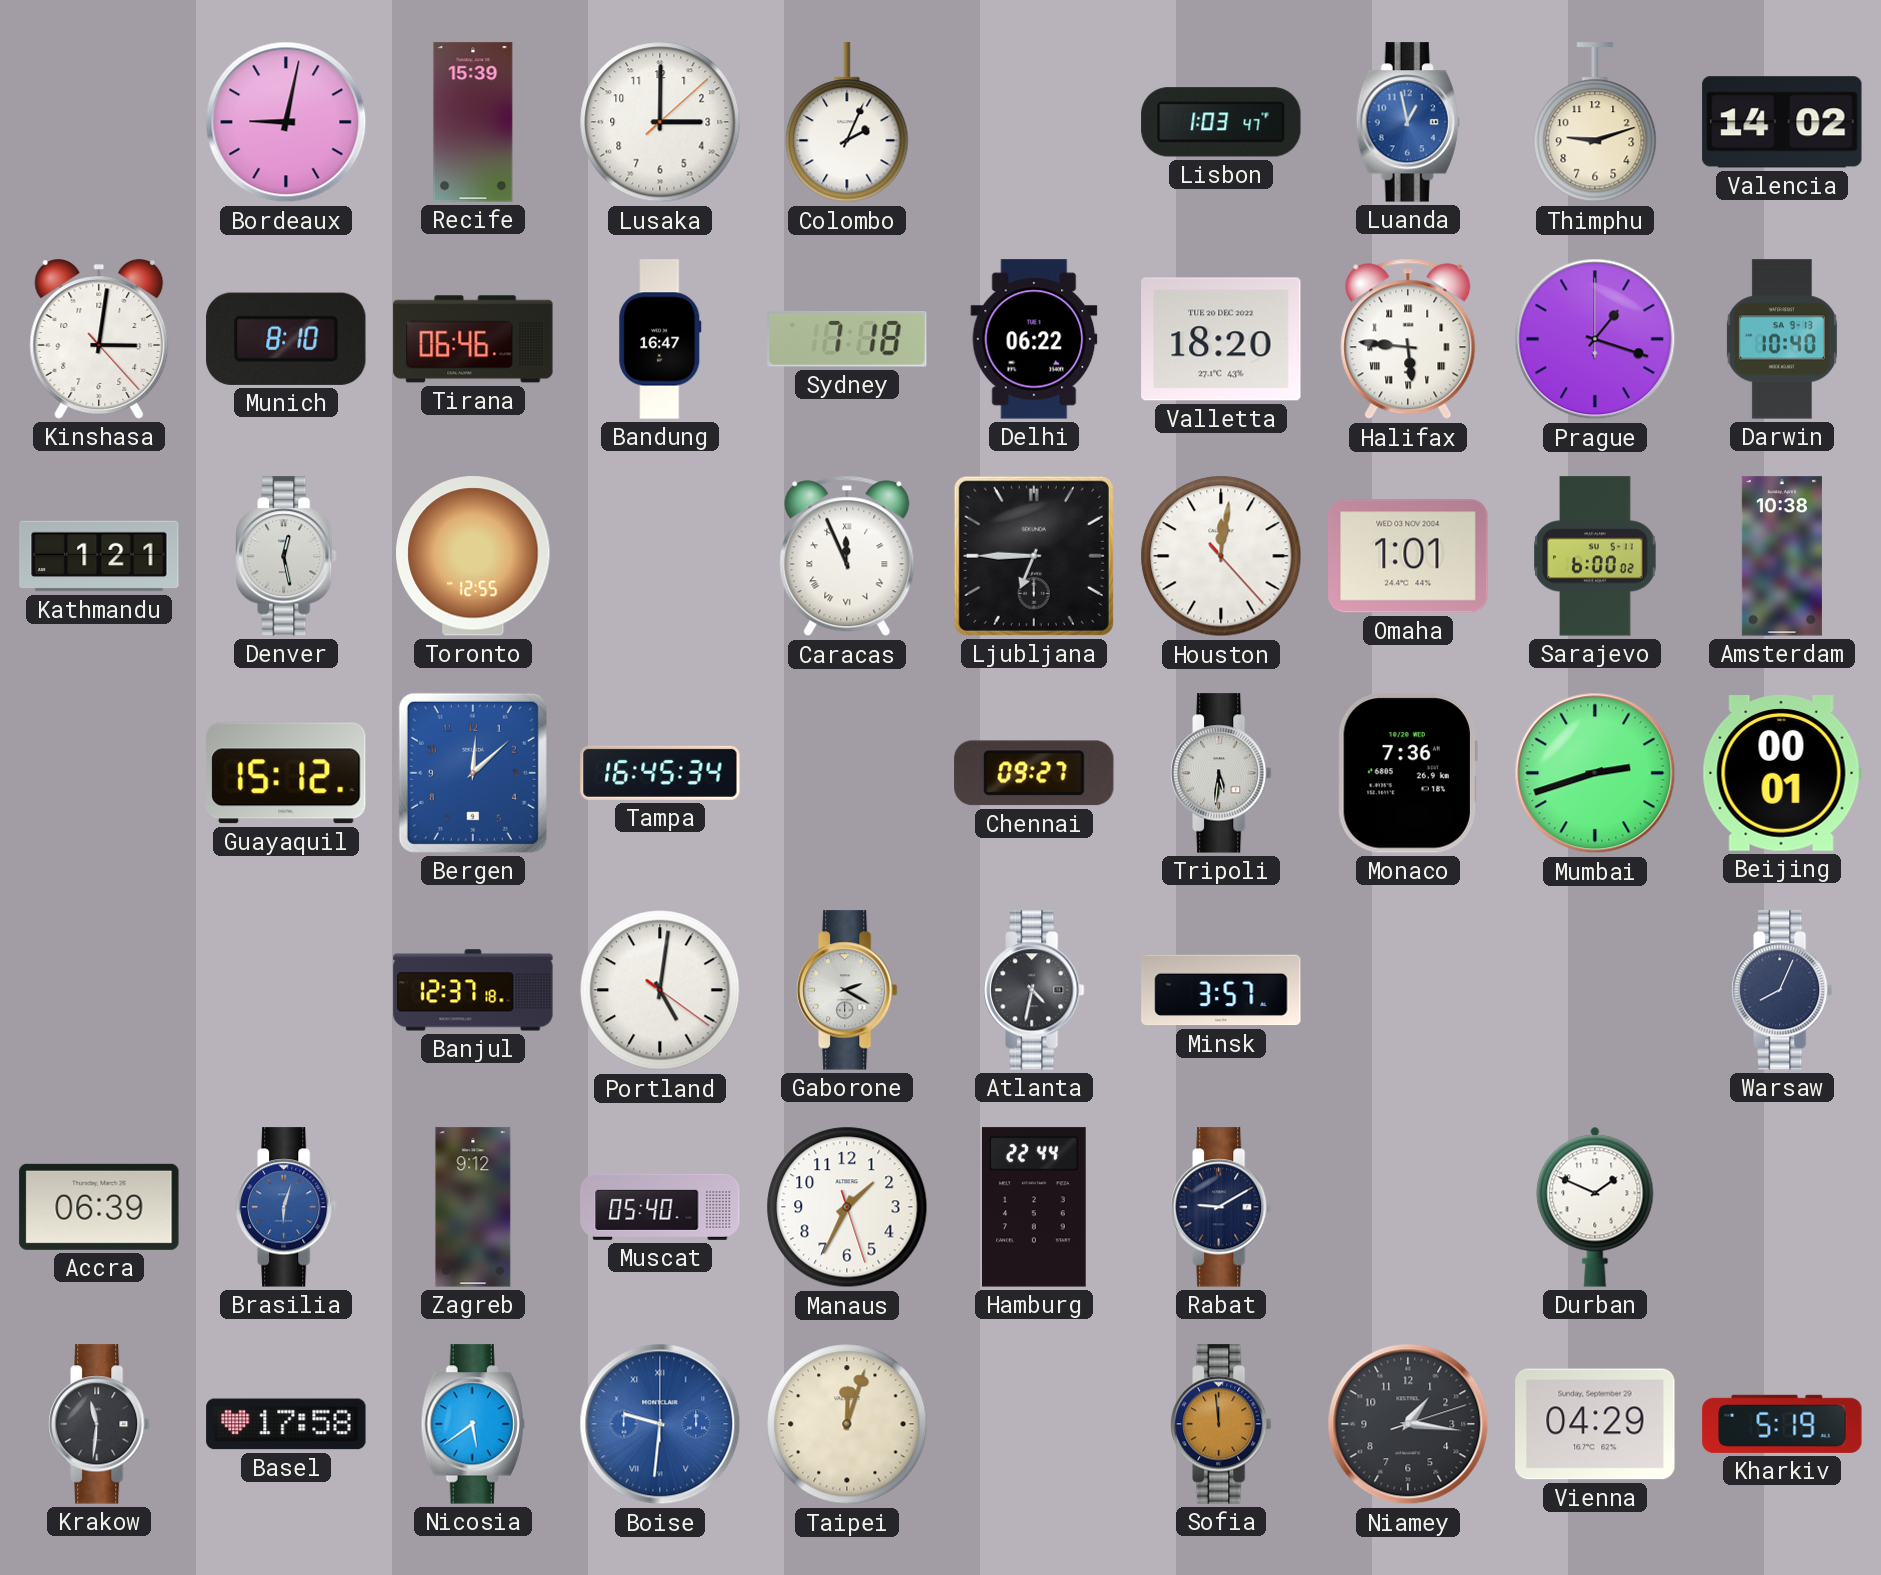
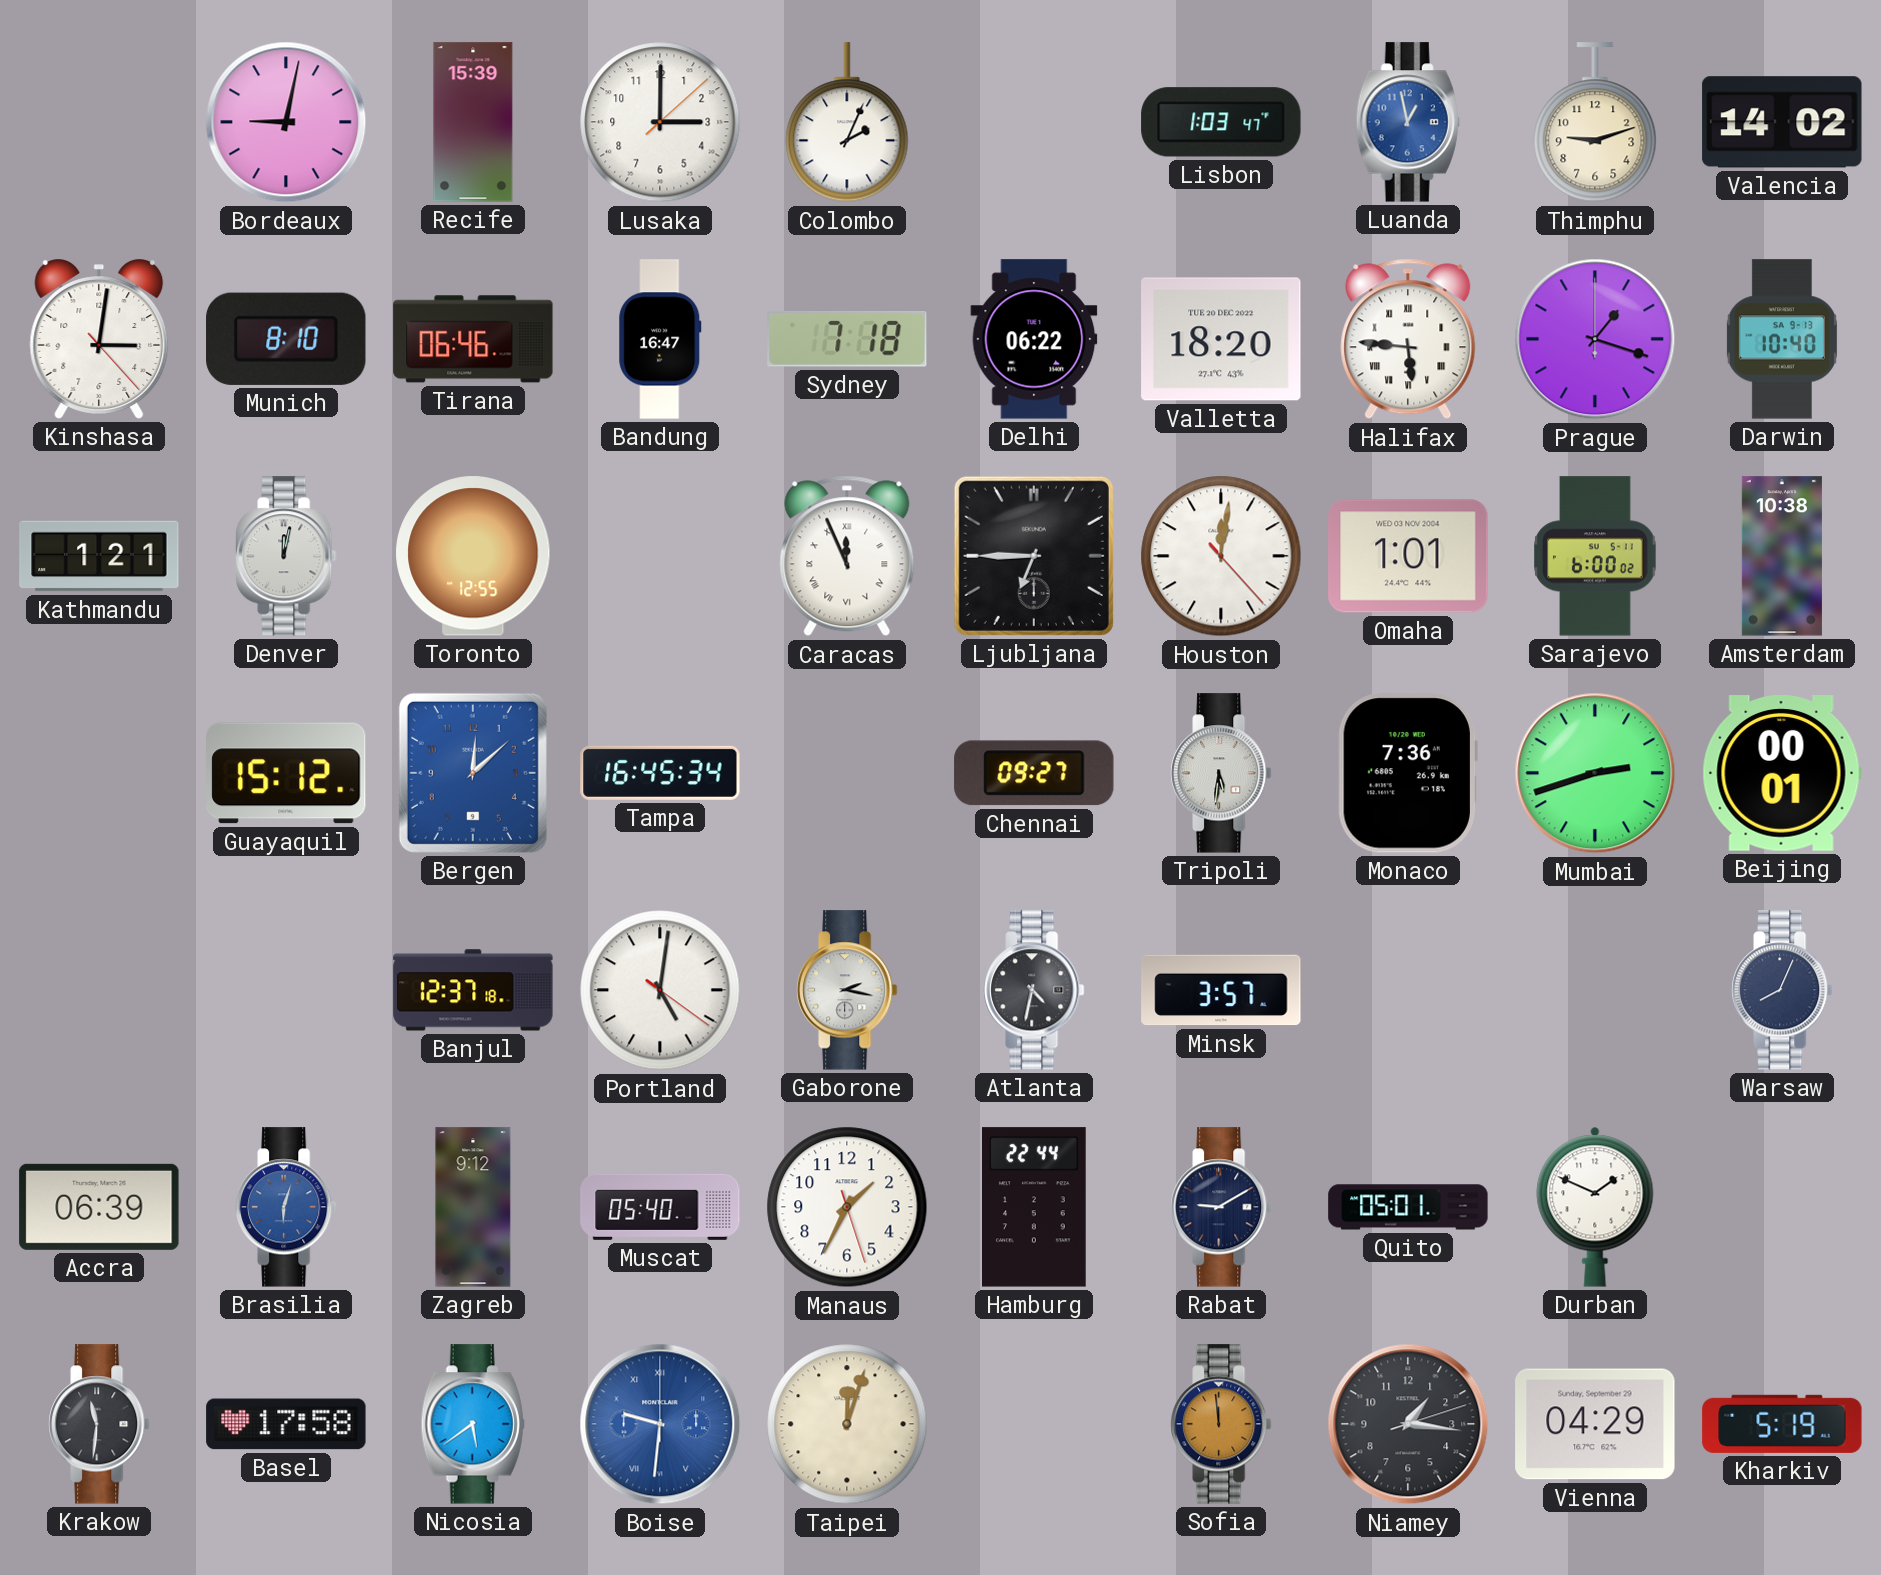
Denver: 12:28 -> 12:02
Gaborone: 2:20 -> 2:17
Quito: none -> 05:01
